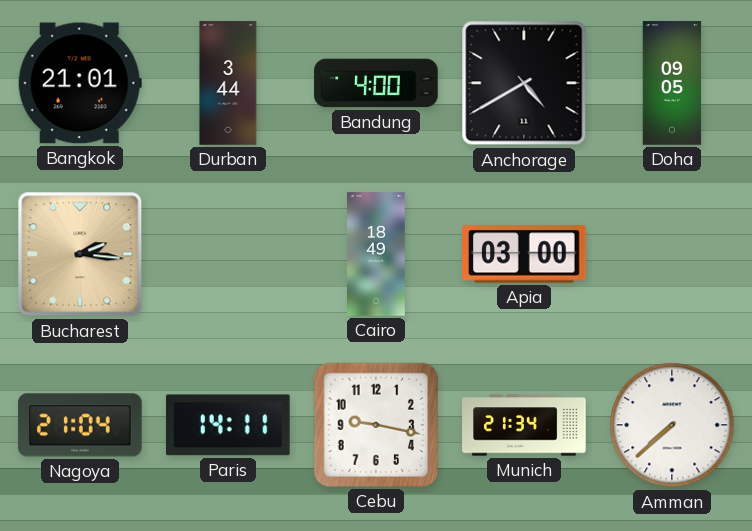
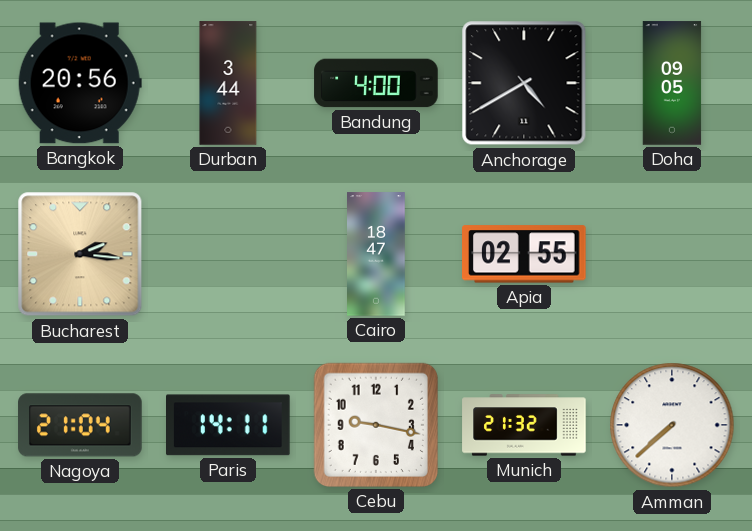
Bangkok: 21:01 -> 20:56
Cairo: 18:49 -> 18:47
Apia: 03:00 -> 02:55
Munich: 21:34 -> 21:32
